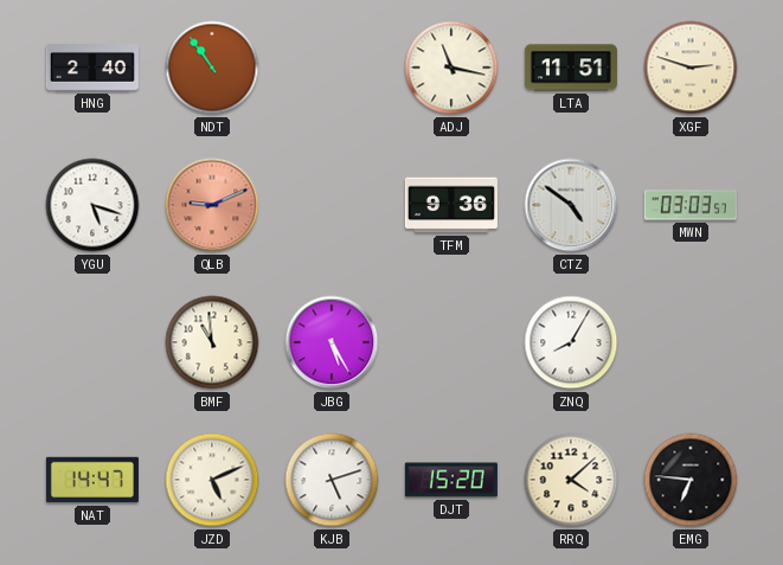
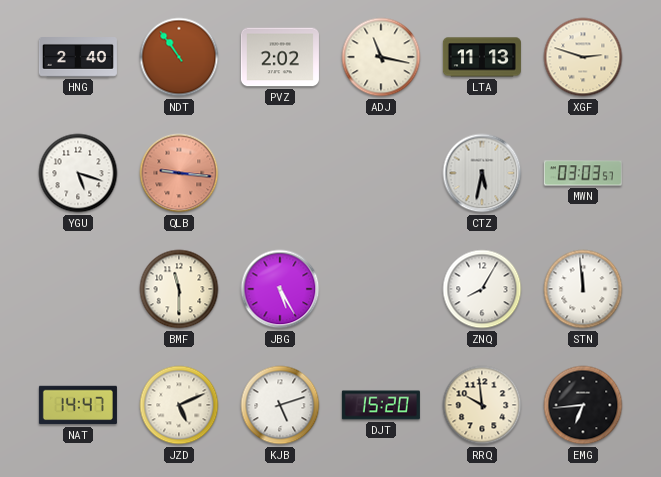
PVZ: none -> 2:02
LTA: 11:51 -> 11:13
QLB: 9:11 -> 9:16
TFM: 9:36 -> none
CTZ: 4:51 -> 5:32
BMF: 10:59 -> 11:30
STN: none -> 11:59
RRQ: 4:08 -> 9:59
EMG: 6:46 -> 6:44
